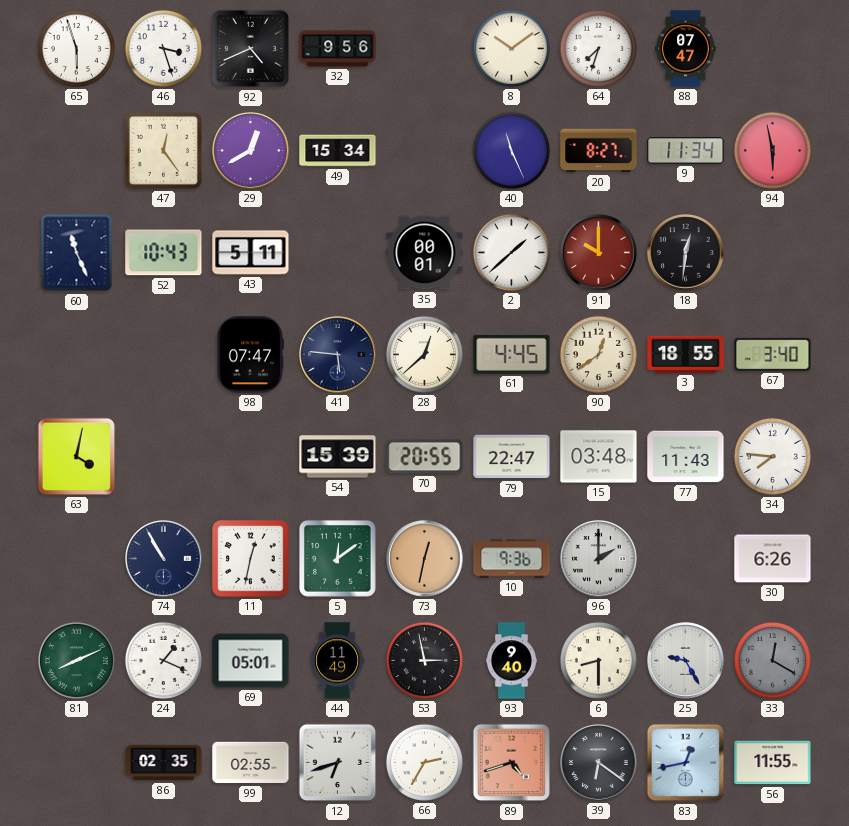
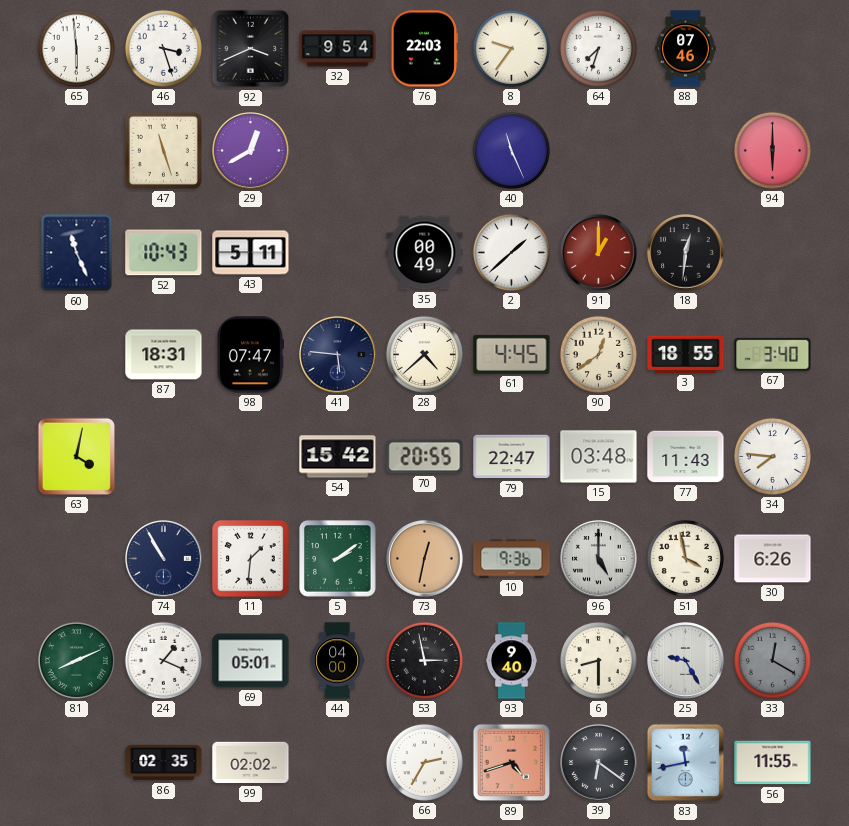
65: 5:57 -> 5:59
92: 4:41 -> 3:41
32: 9:56 -> 9:54
76: none -> 22:03
8: 10:09 -> 9:36
88: 07:47 -> 07:46
47: 12:24 -> 11:27
49: 15:34 -> none
20: 8:27 -> none
9: 11:34 -> none
94: 5:58 -> 6:00
35: 00:01 -> 00:49
91: 10:00 -> 1:00
87: none -> 18:31
28: 12:38 -> 4:38
54: 15:39 -> 15:42
11: 12:32 -> 1:31
5: 12:09 -> 2:09
96: 2:00 -> 5:00
51: none -> 3:58
44: 11:49 -> 04:00
99: 02:55 -> 02:02
12: 6:42 -> none
83: 12:43 -> 11:43
